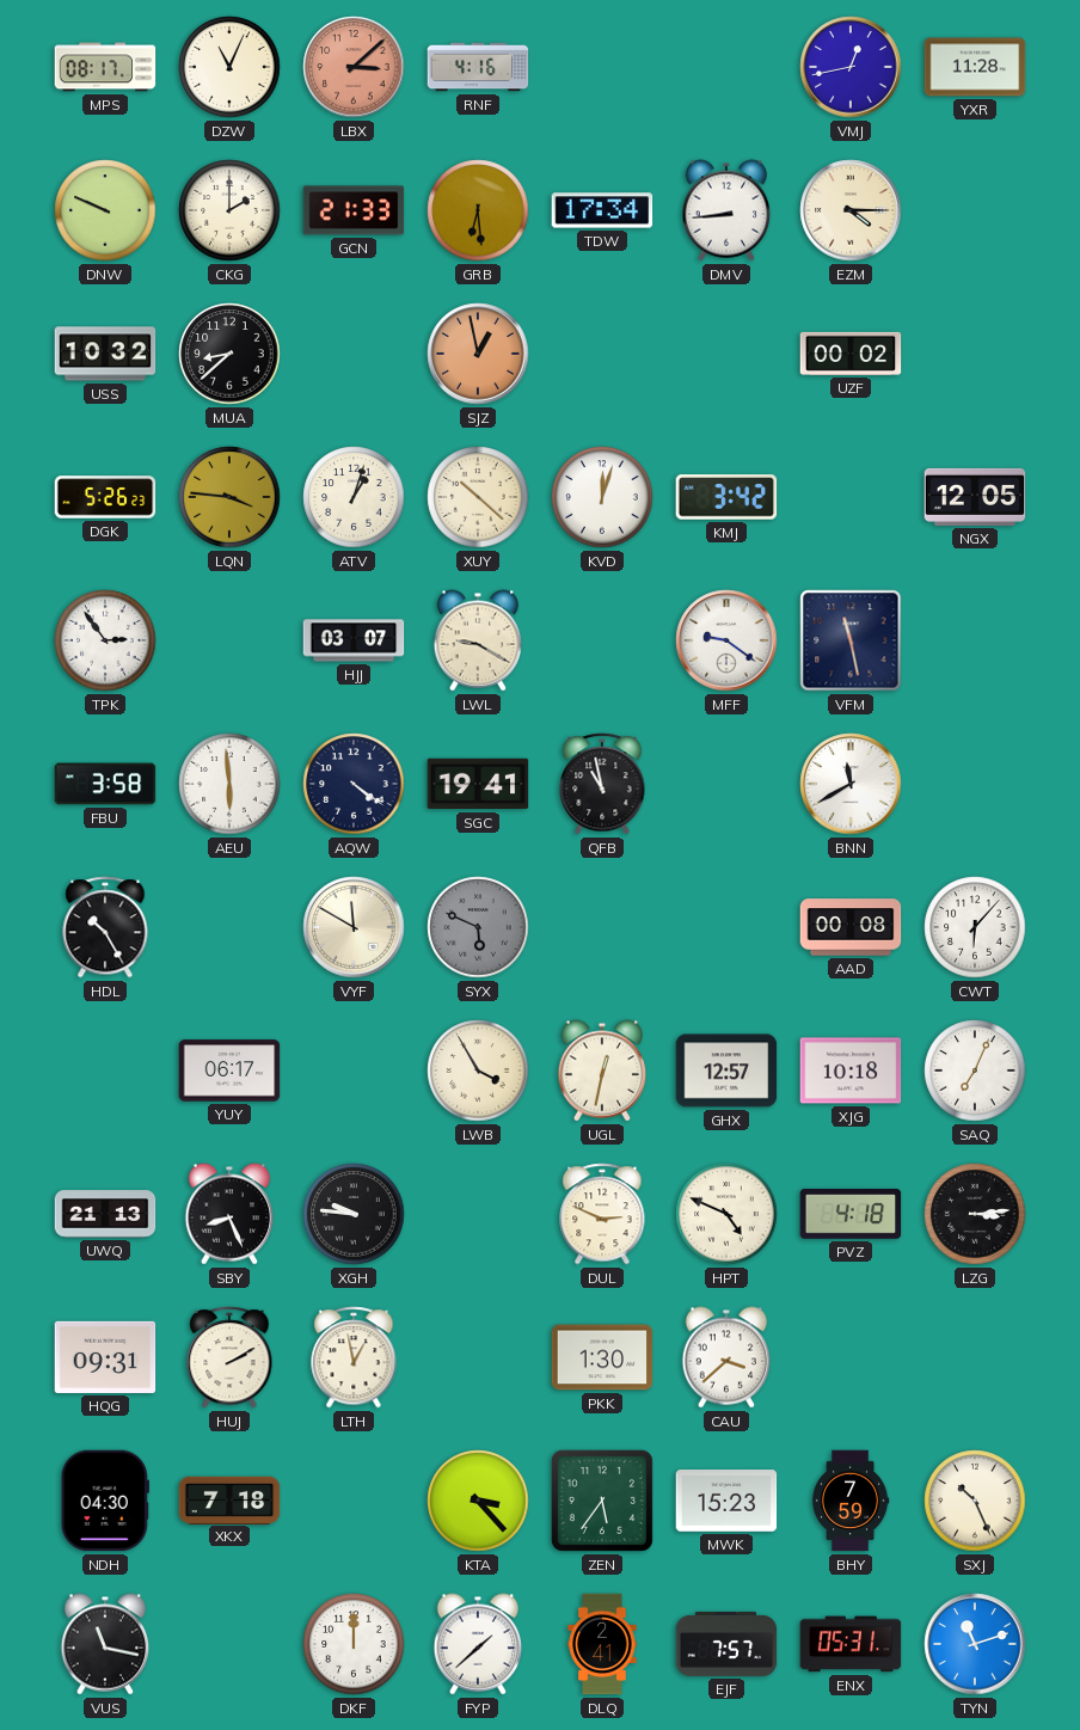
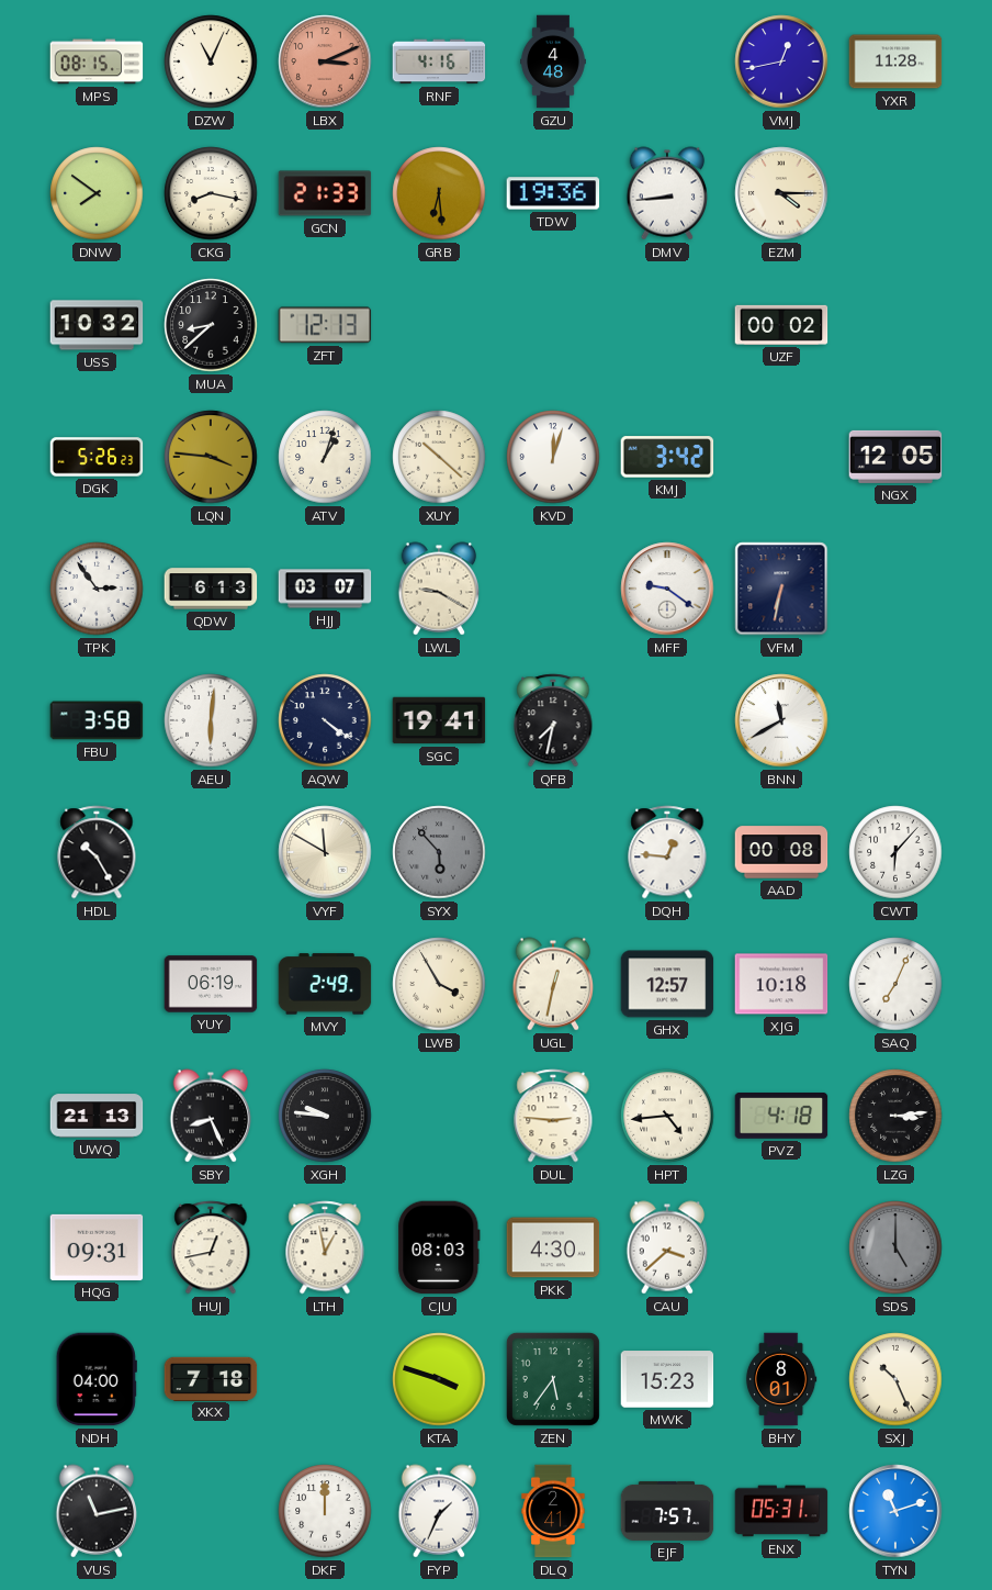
MPS: 08:17 -> 08:15
LBX: 3:08 -> 3:11
GZU: none -> 4:48
DNW: 9:49 -> 7:51
CKG: 2:00 -> 8:17
TDW: 17:34 -> 19:36
ZFT: none -> 12:13
SJZ: 12:58 -> none
QDW: none -> 6:13
VFM: 11:28 -> 6:32
AEU: 5:59 -> 6:01
QFB: 10:58 -> 7:32
SYX: 5:49 -> 5:53
DQH: none -> 12:46
YUY: 06:17 -> 06:19
MVY: none -> 2:49
DUL: 2:49 -> 2:46
HPT: 4:49 -> 4:44
HUJ: 2:10 -> 12:43
CJU: none -> 08:03
PKK: 1:30 -> 4:30
SDS: none -> 5:00
NDH: 04:30 -> 04:00
KTA: 3:23 -> 3:48
BHY: 7:59 -> 8:01
VUS: 11:17 -> 11:13
FYP: 1:38 -> 1:34
